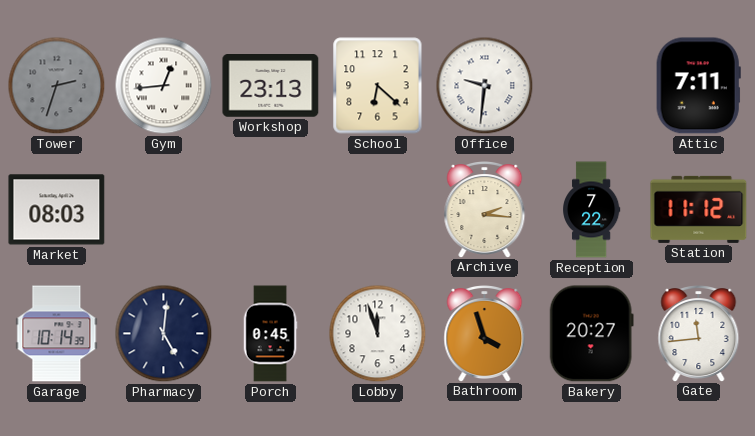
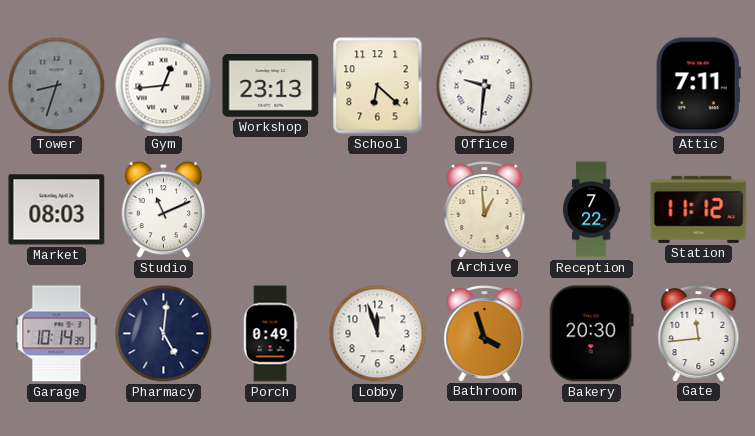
Tower: 2:33 -> 8:33
Studio: none -> 11:11
Archive: 2:16 -> 12:59
Porch: 0:45 -> 0:49
Bakery: 20:27 -> 20:30
